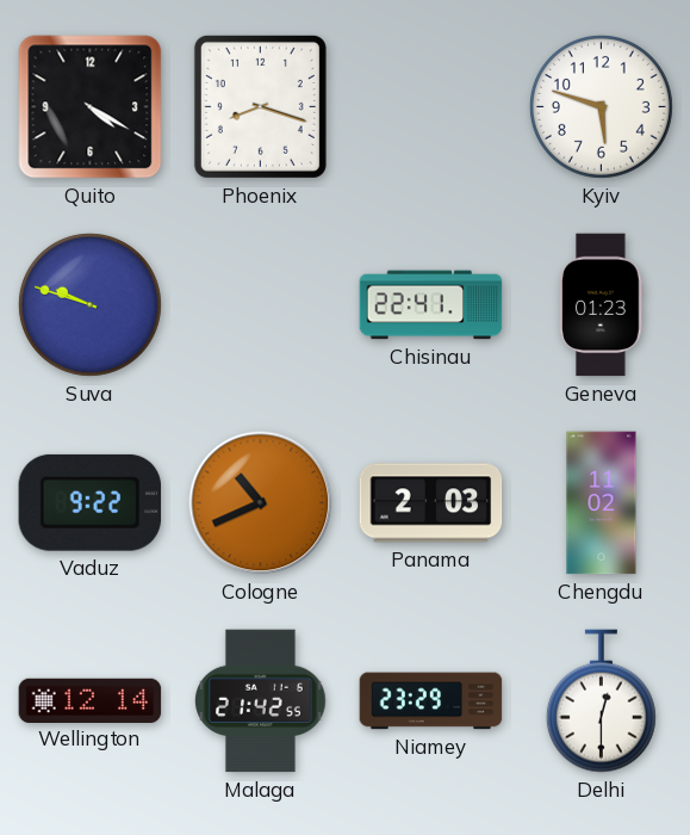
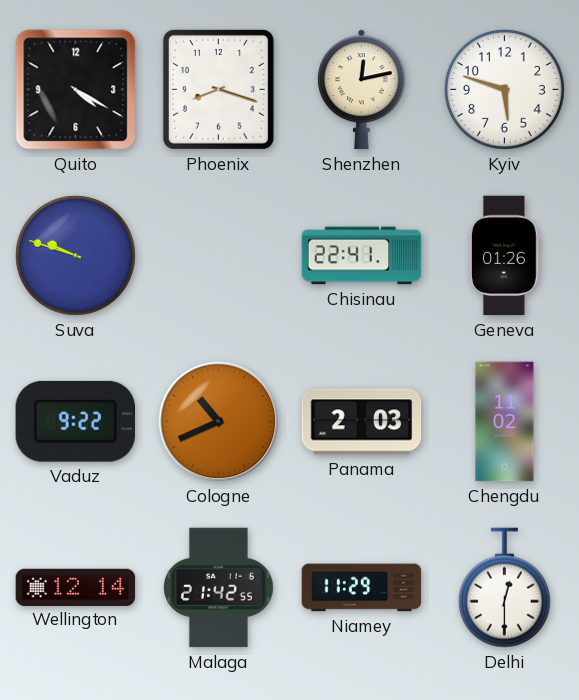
Shenzhen: none -> 12:13
Geneva: 01:23 -> 01:26
Niamey: 23:29 -> 11:29
